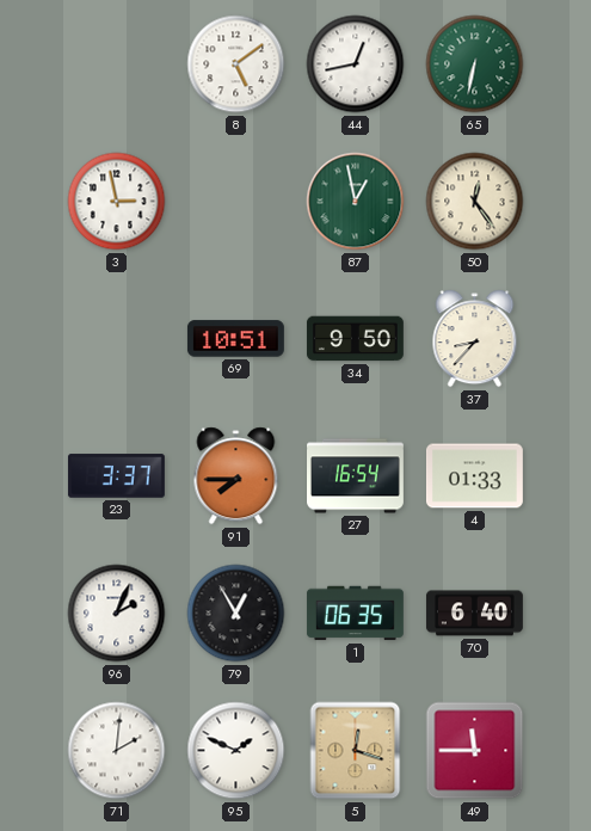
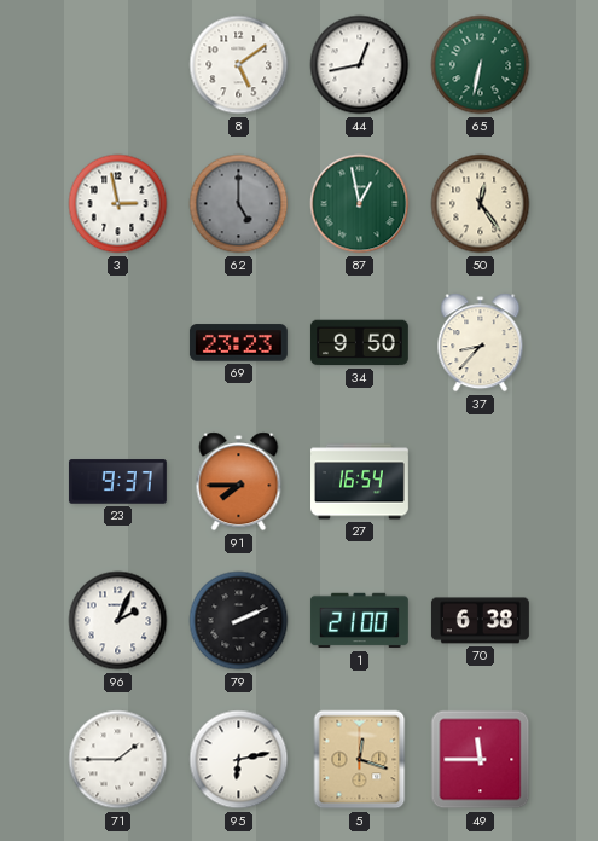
62: none -> 5:00
69: 10:51 -> 23:23
23: 3:37 -> 9:37
4: 01:33 -> none
79: 12:55 -> 2:11
1: 06:35 -> 21:00
70: 6:40 -> 6:38
71: 2:01 -> 1:45
95: 1:49 -> 6:13
